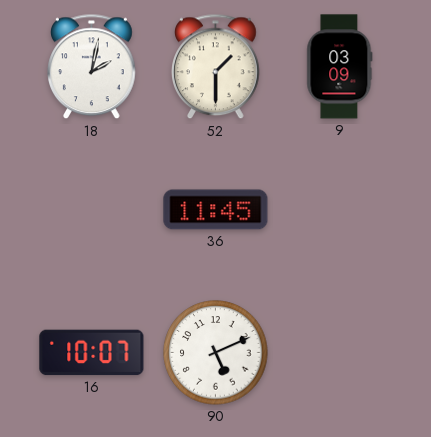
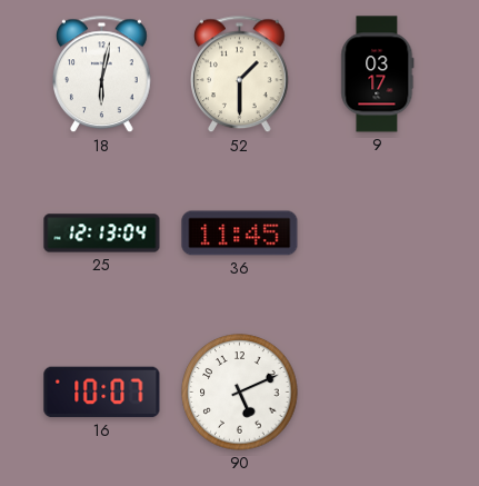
18: 2:02 -> 6:02
9: 03:09 -> 03:17
25: none -> 12:13
